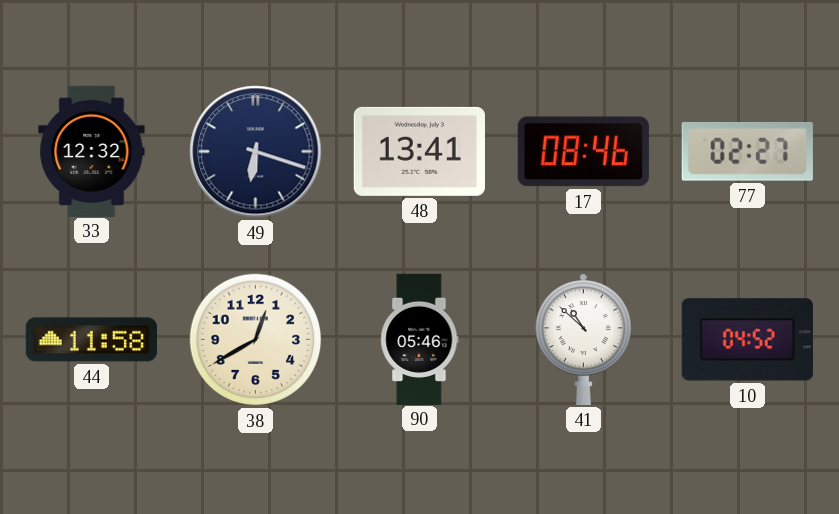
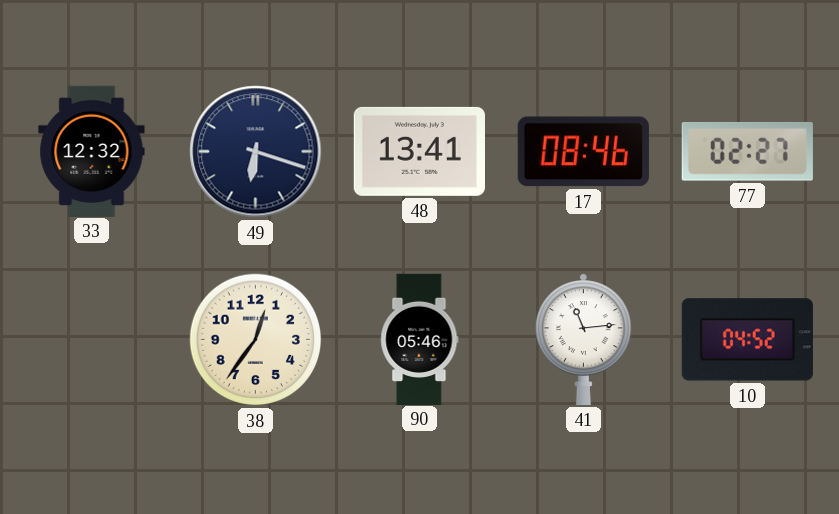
44: 11:58 -> none
38: 12:40 -> 12:36
41: 10:52 -> 11:14
